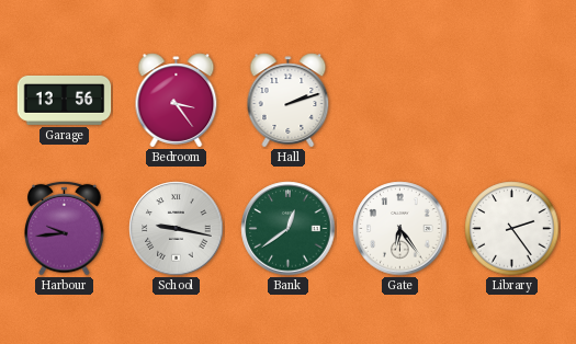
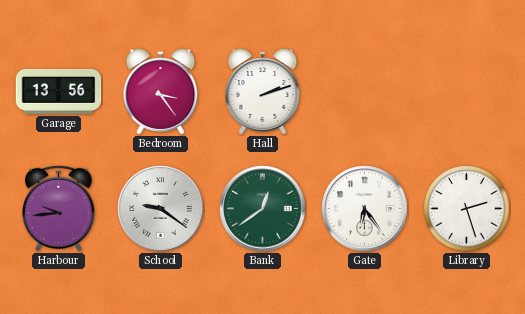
School: 9:17 -> 9:21
Library: 2:24 -> 2:27
